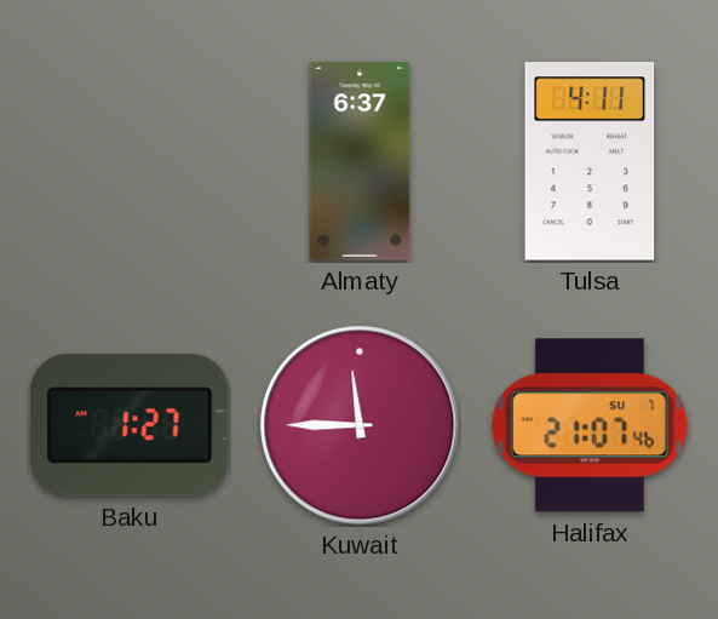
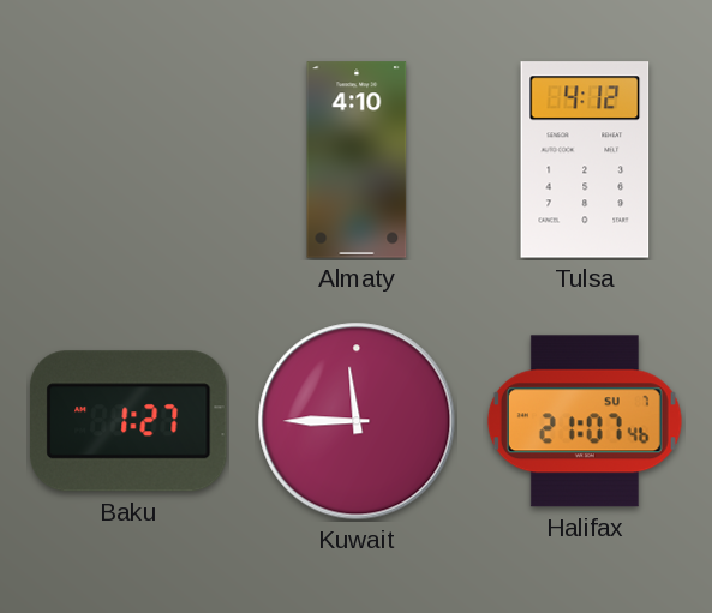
Almaty: 6:37 -> 4:10
Tulsa: 4:11 -> 4:12
